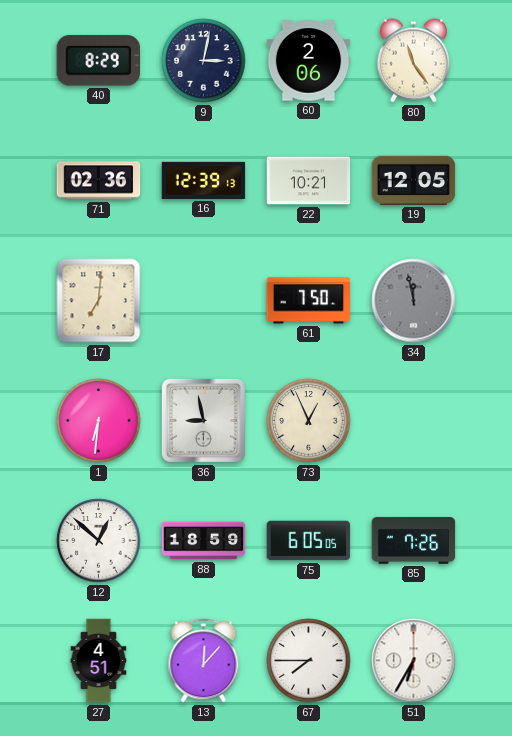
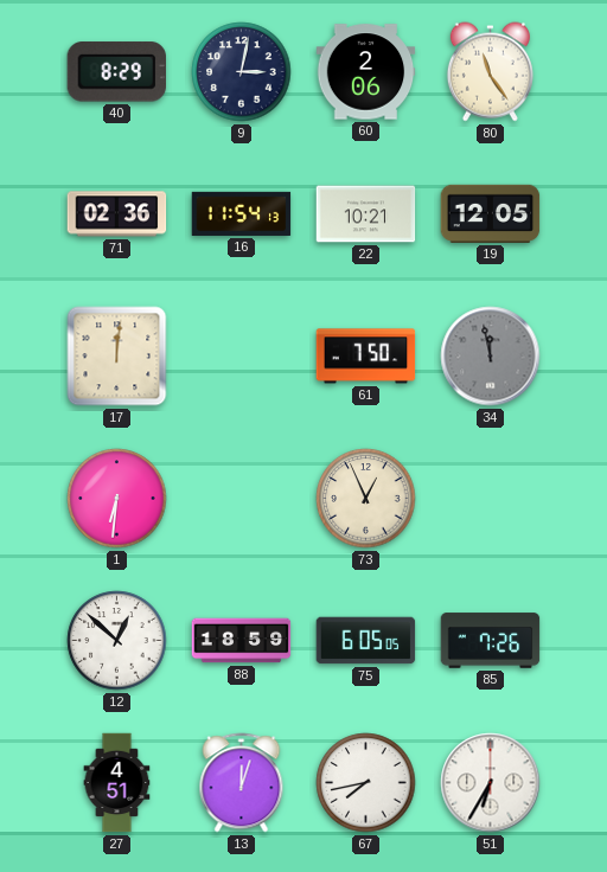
16: 12:39 -> 11:54
17: 7:01 -> 12:01
36: 8:58 -> none
13: 12:07 -> 12:03
67: 7:45 -> 7:43
